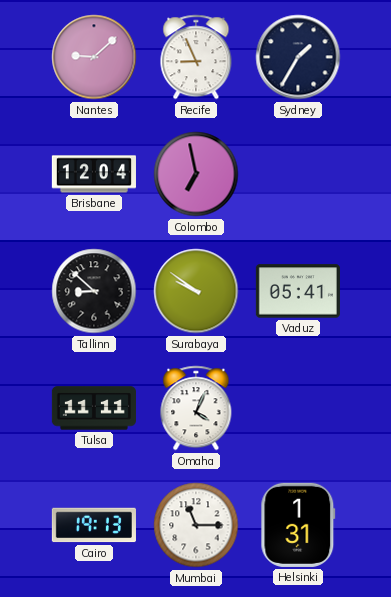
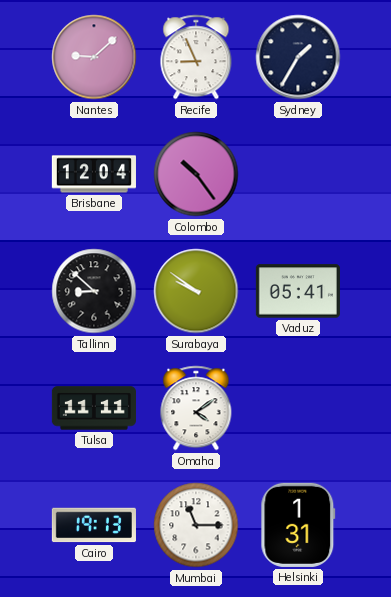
Colombo: 6:58 -> 10:24
Omaha: 4:04 -> 4:09
